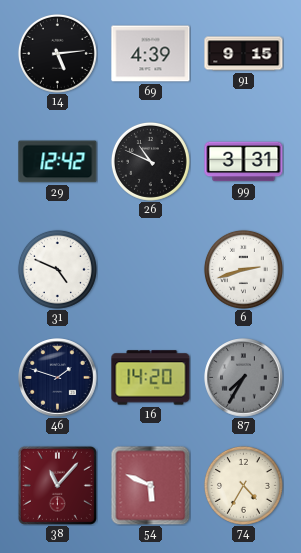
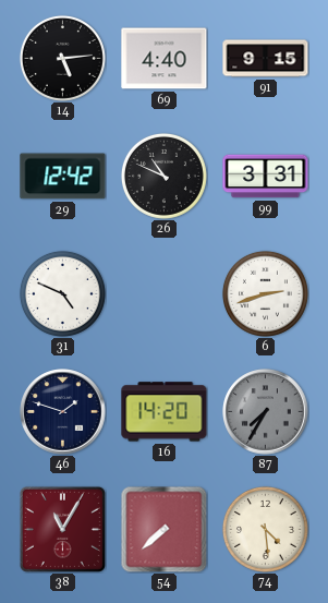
69: 4:39 -> 4:40
38: 11:07 -> 11:05
54: 5:49 -> 7:38
74: 4:35 -> 4:29
